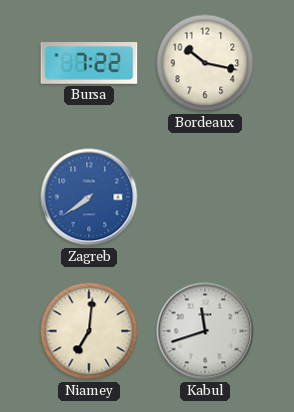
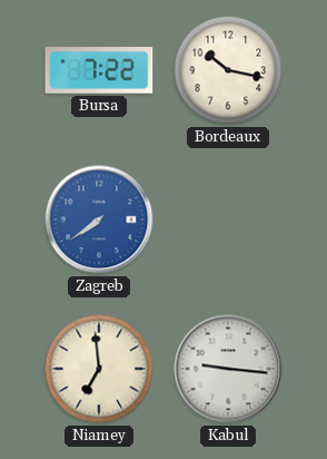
Niamey: 7:01 -> 6:59
Kabul: 11:42 -> 9:16
